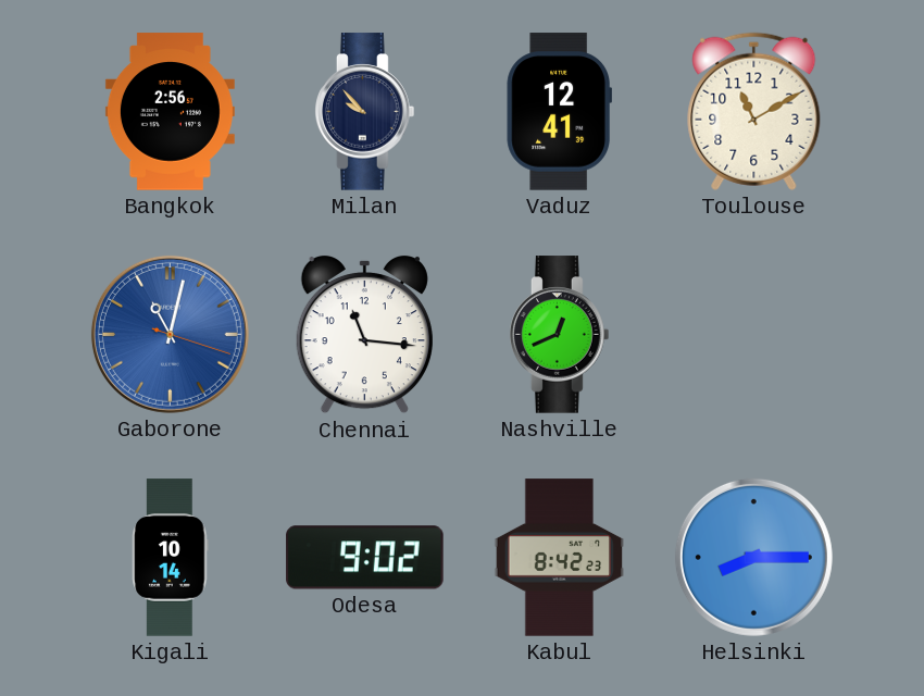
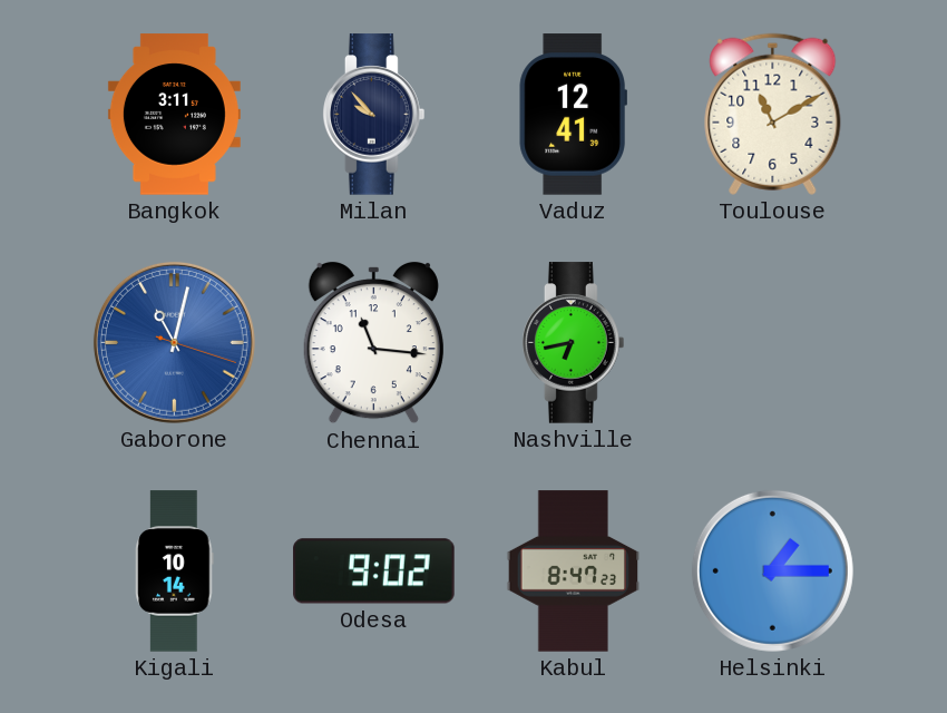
Bangkok: 2:56 -> 3:11
Nashville: 12:41 -> 6:43
Kabul: 8:42 -> 8:47
Helsinki: 8:15 -> 1:15
